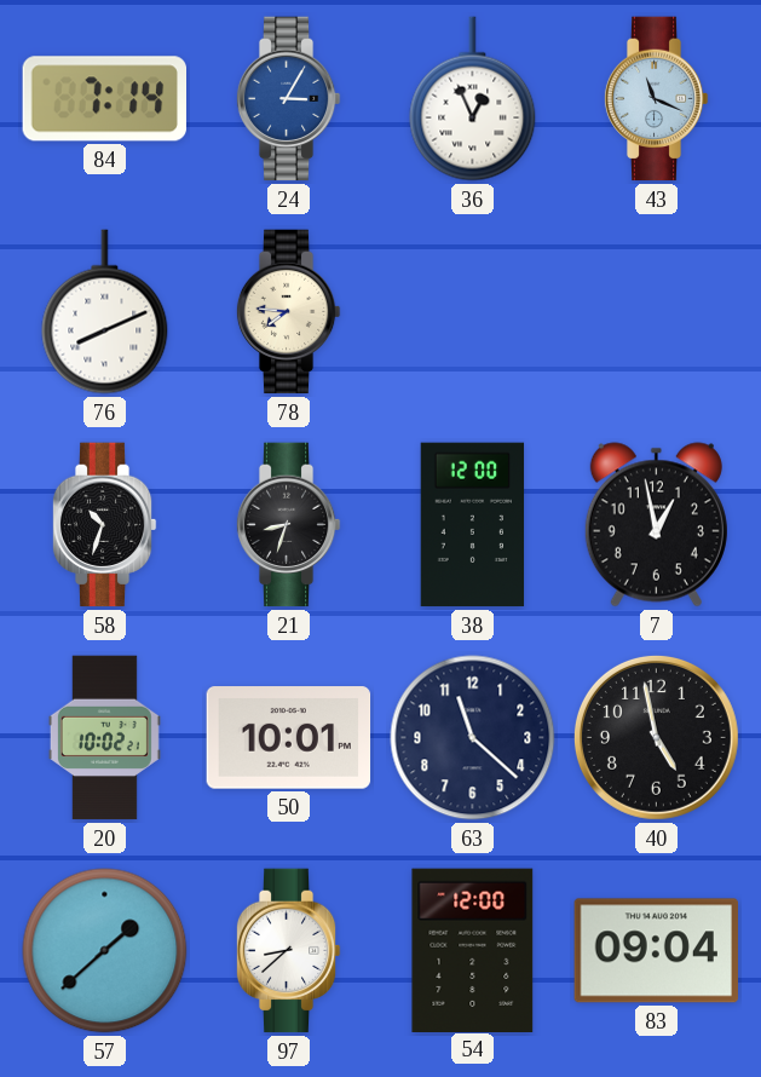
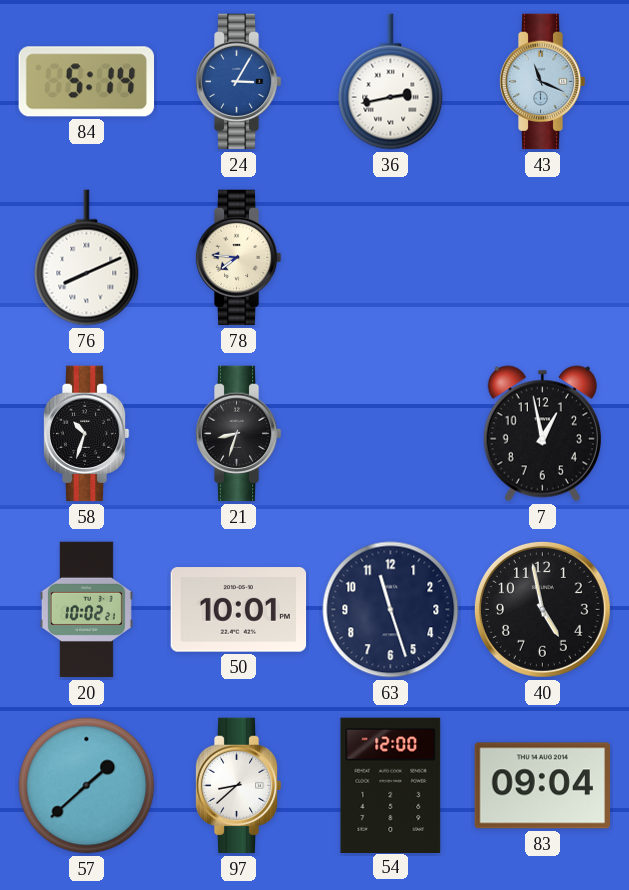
84: 7:14 -> 5:14
36: 12:56 -> 2:43
38: 12:00 -> none
63: 11:22 -> 11:27
